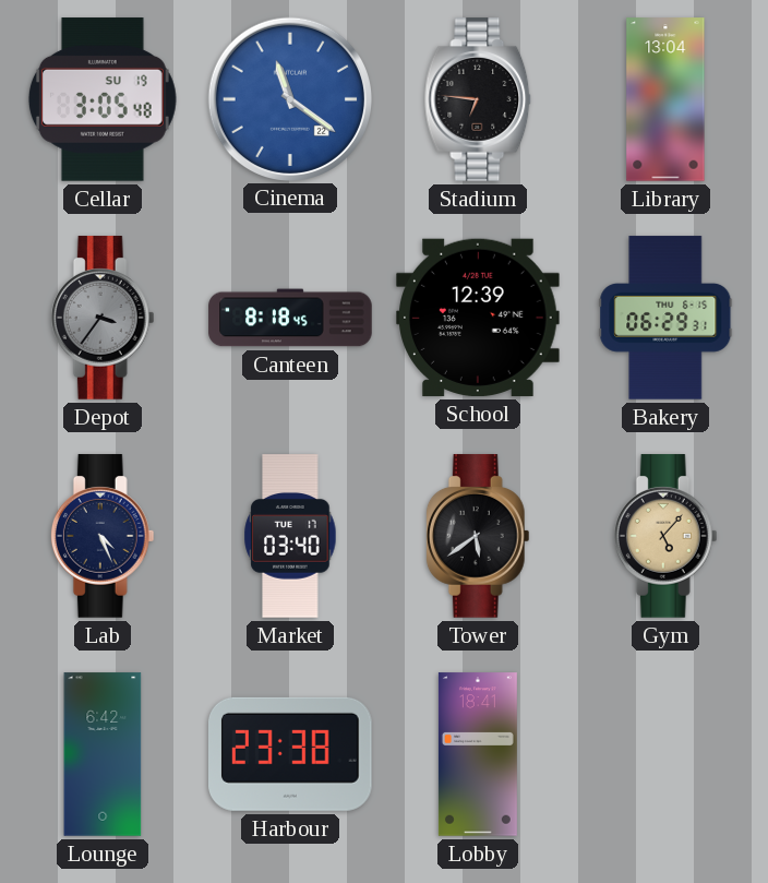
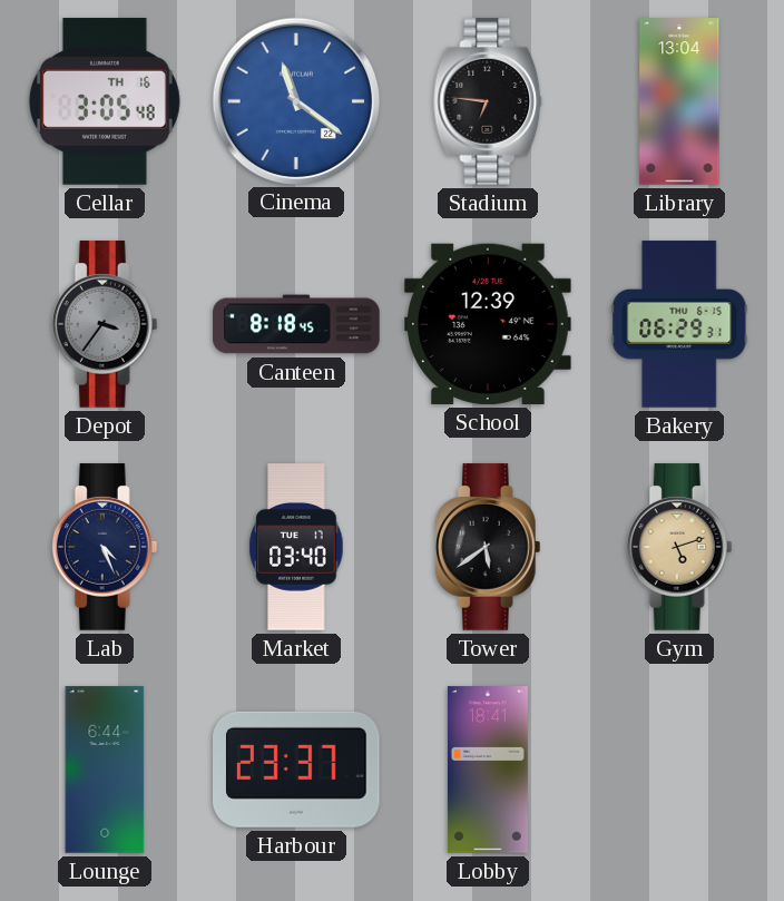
Cellar date: SU 19 -> TH 16
Gym: 5:07 -> 5:12
Lounge: 6:42 -> 6:44
Harbour: 23:38 -> 23:37
